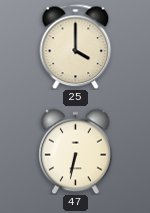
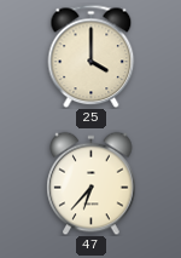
47: 6:32 -> 6:37
